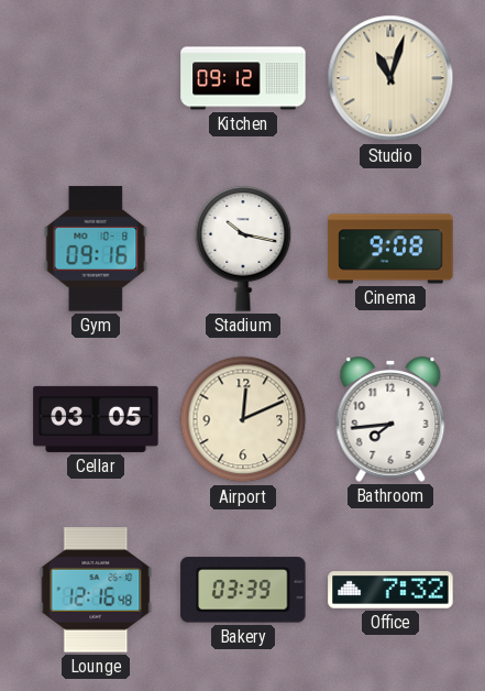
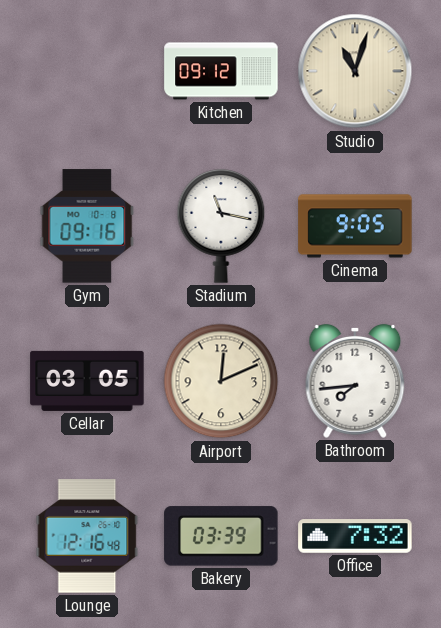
Stadium: 10:17 -> 11:17
Cinema: 9:08 -> 9:05
